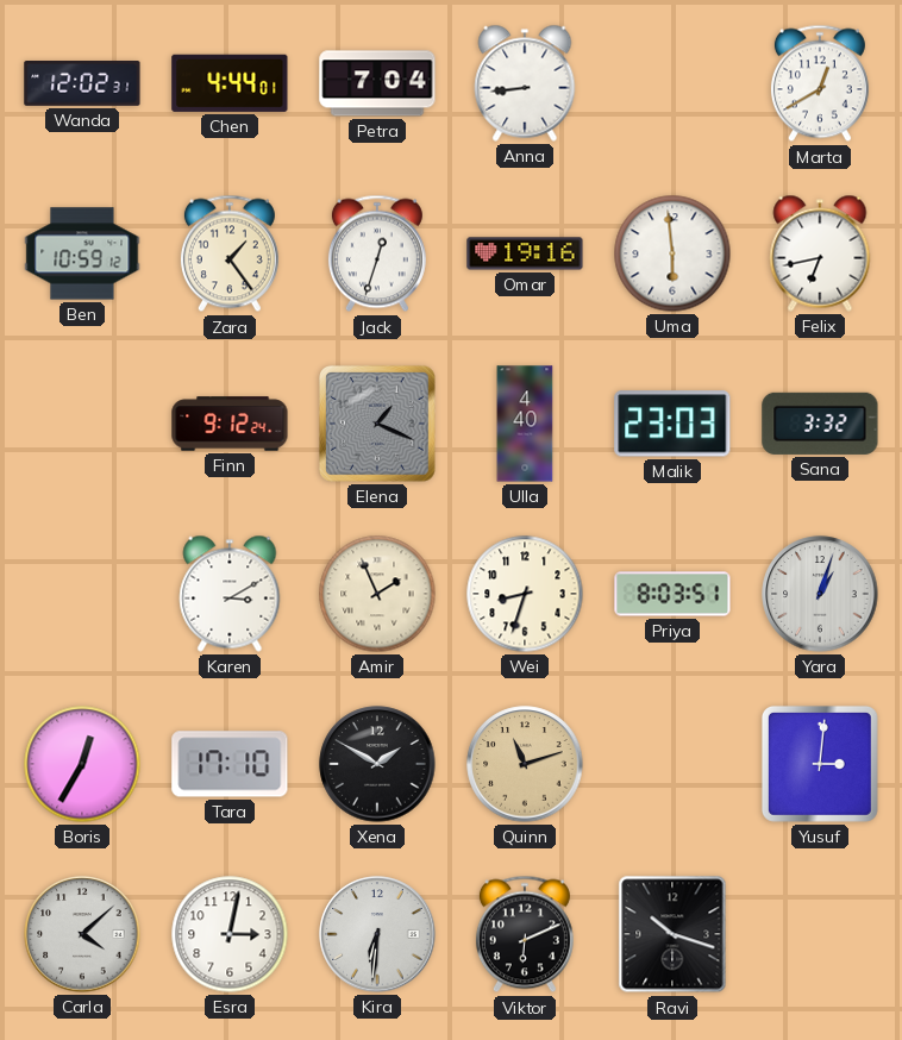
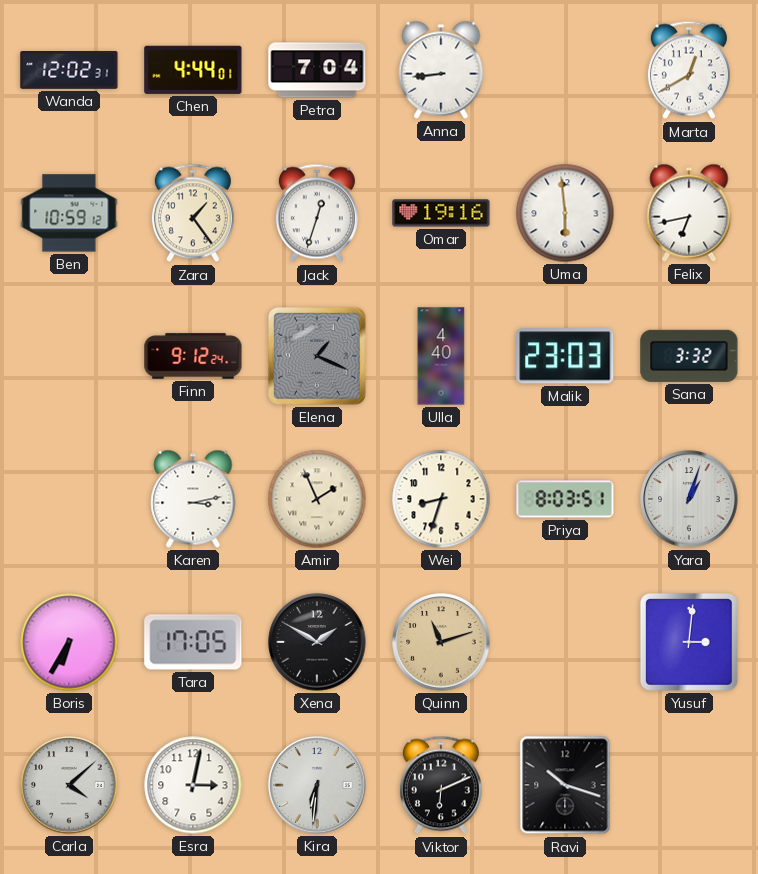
Karen: 3:10 -> 3:13
Boris: 12:35 -> 6:35
Tara: 17:10 -> 17:05
